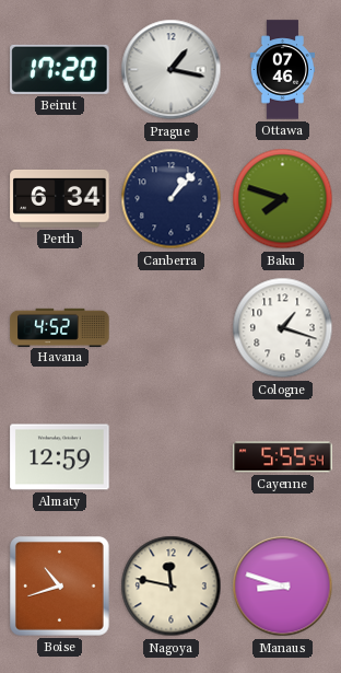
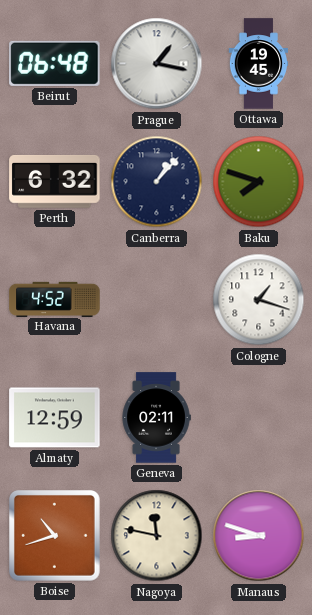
Beirut: 17:20 -> 06:48
Ottawa: 07:46 -> 19:45
Perth: 6:34 -> 6:32
Geneva: none -> 02:11
Cayenne: 5:55 -> none
